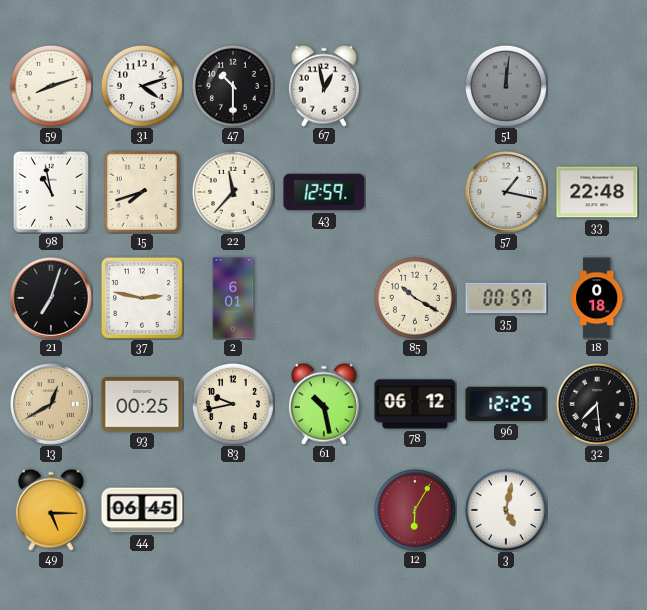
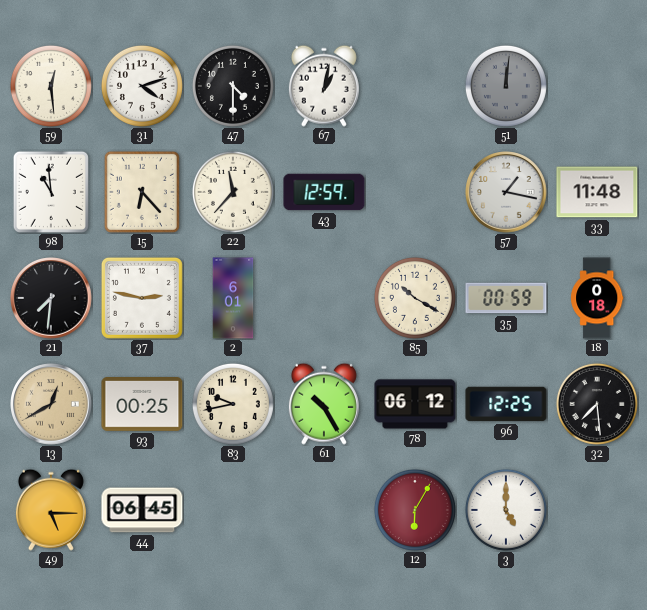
59: 8:12 -> 12:29
47: 10:30 -> 4:30
67: 12:58 -> 1:02
98: 10:58 -> 10:59
15: 7:42 -> 6:23
33: 22:48 -> 11:48
21: 7:03 -> 7:31
35: 00:57 -> 00:59
61: 10:28 -> 10:25
3: 5:02 -> 5:00
